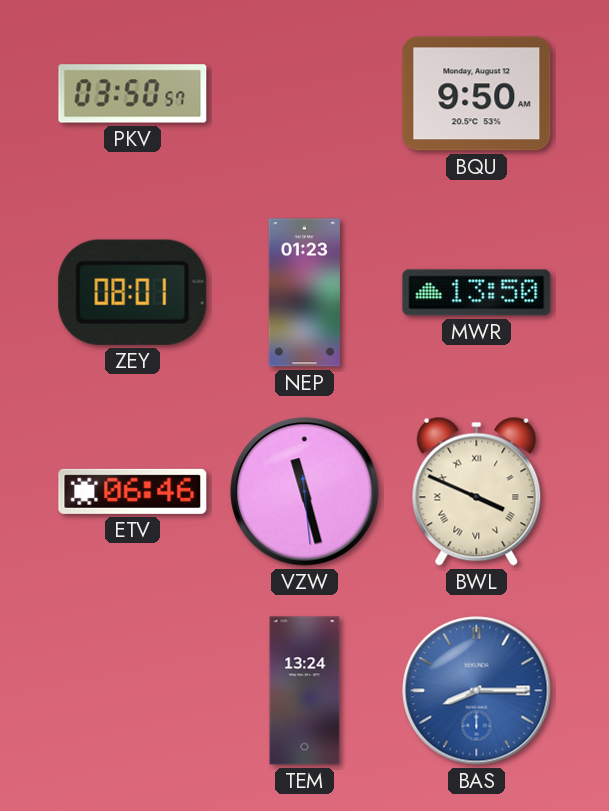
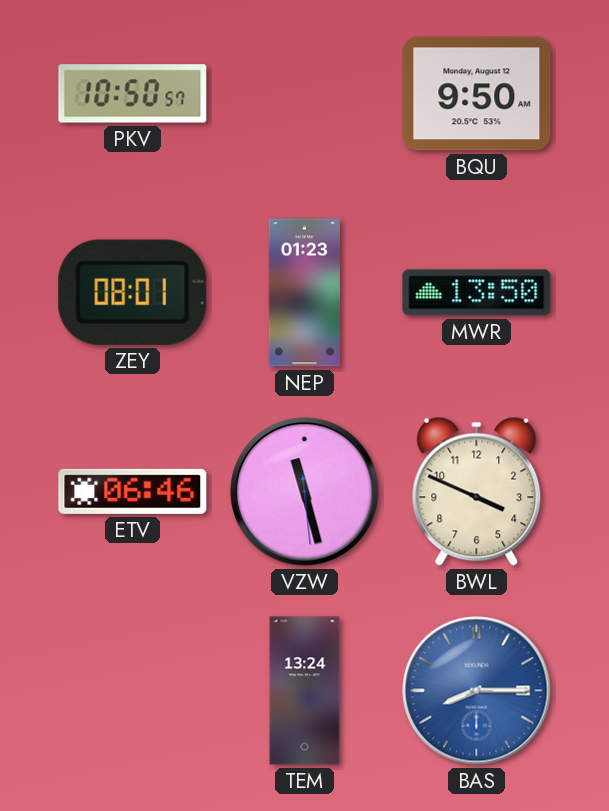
PKV: 03:50 -> 10:50
BWL numerals: Roman -> Arabic
